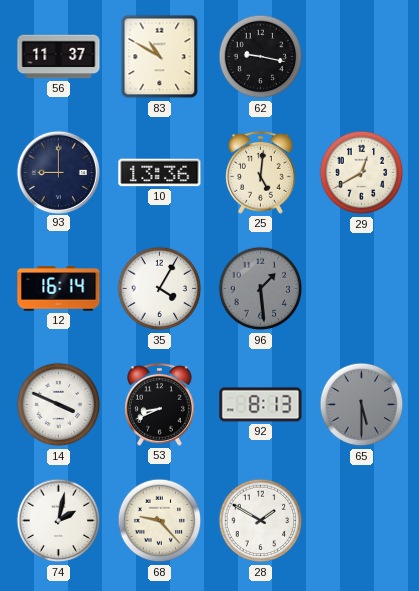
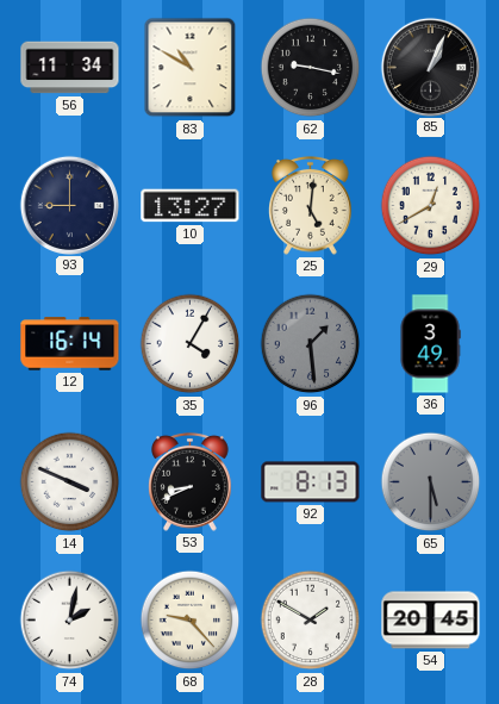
56: 11:37 -> 11:34
85: none -> 1:04
10: 13:36 -> 13:27
36: none -> 3:49
54: none -> 20:45
